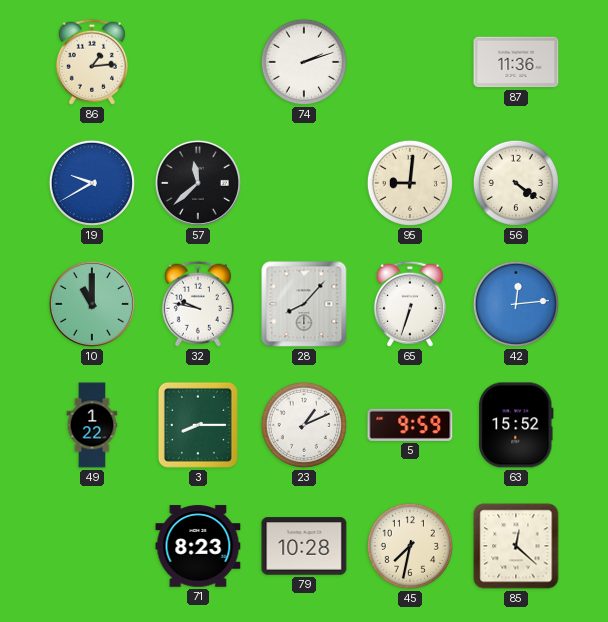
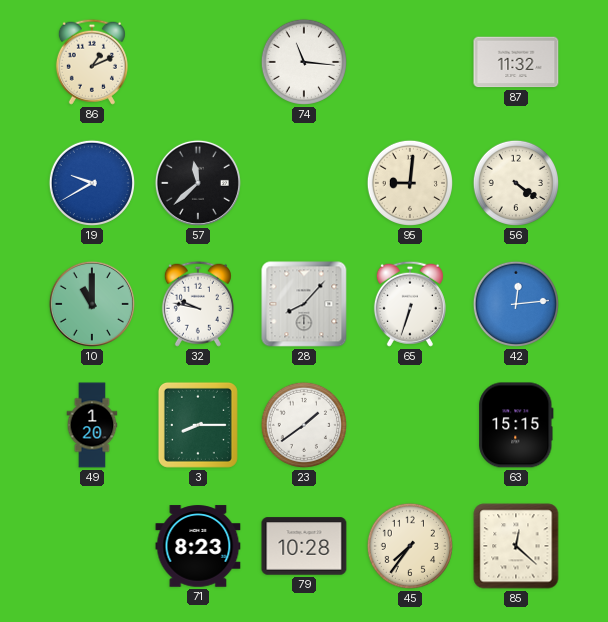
86: 1:14 -> 1:11
74: 2:12 -> 11:16
87: 11:36 -> 11:32
49: 1:22 -> 1:20
23: 1:11 -> 1:39
5: 9:59 -> none
63: 15:52 -> 15:15
45: 7:32 -> 7:36
